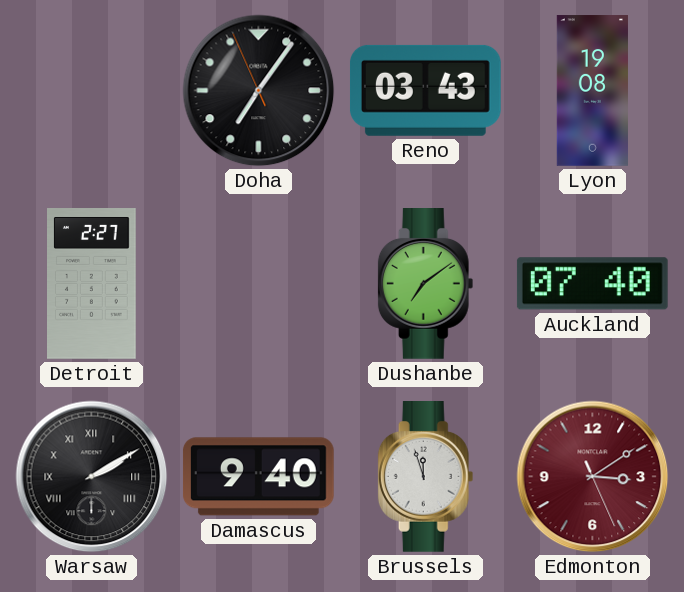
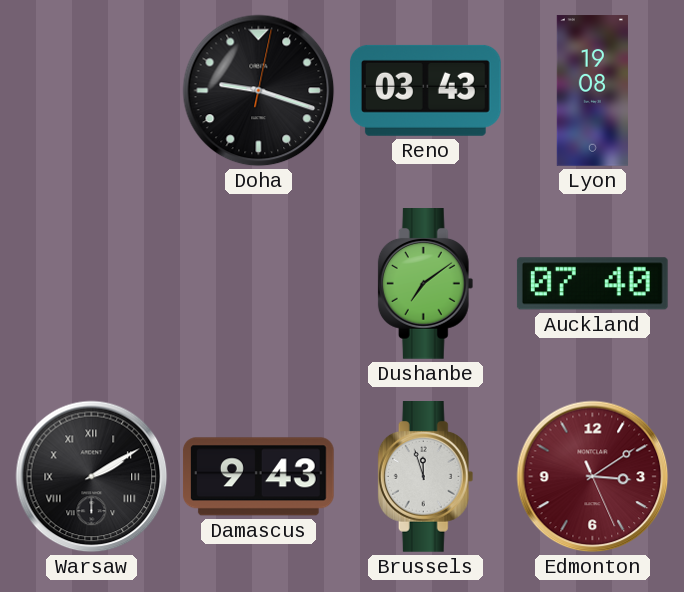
Doha: 7:05 -> 9:18
Detroit: 2:27 -> none
Damascus: 9:40 -> 9:43
